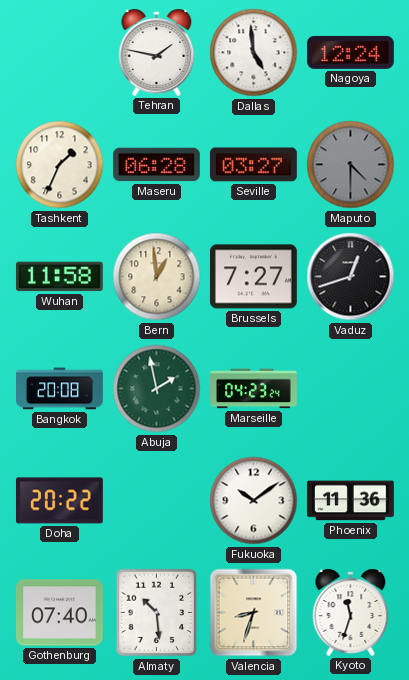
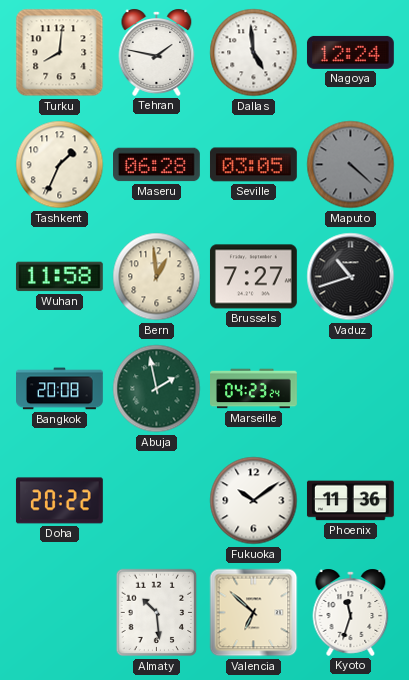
Turku: none -> 8:01
Seville: 03:27 -> 03:05
Maputo: 4:30 -> 4:22
Vaduz: 12:42 -> 10:42
Gothenburg: 07:40 -> none
Valencia: 8:33 -> 6:52
